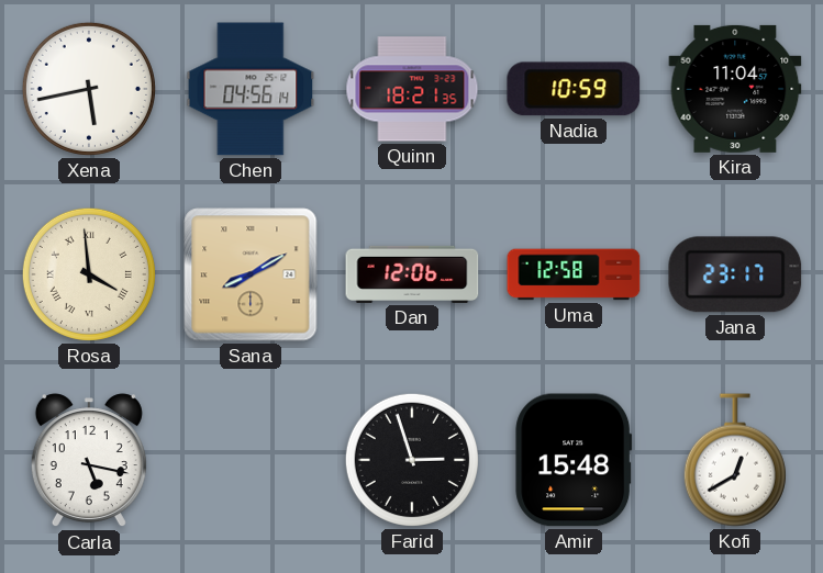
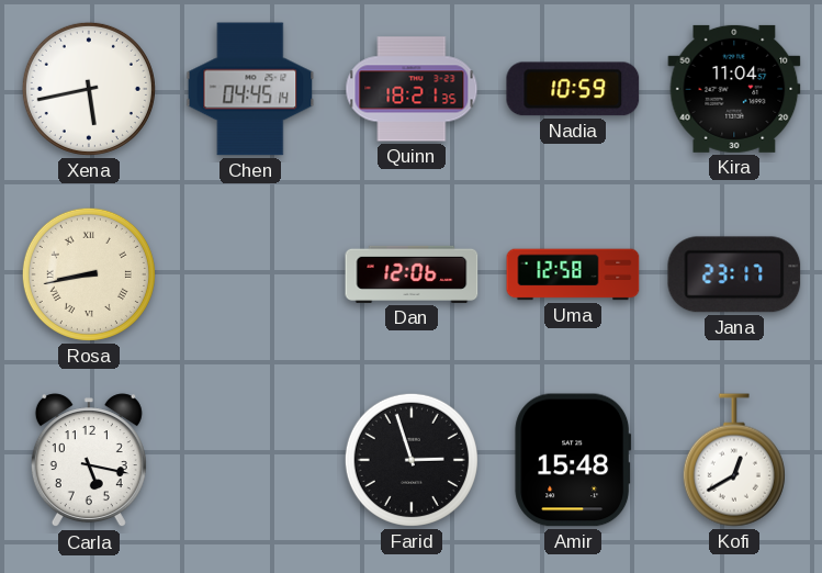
Chen: 04:56 -> 04:45
Rosa: 3:59 -> 8:43
Sana: 8:10 -> none
